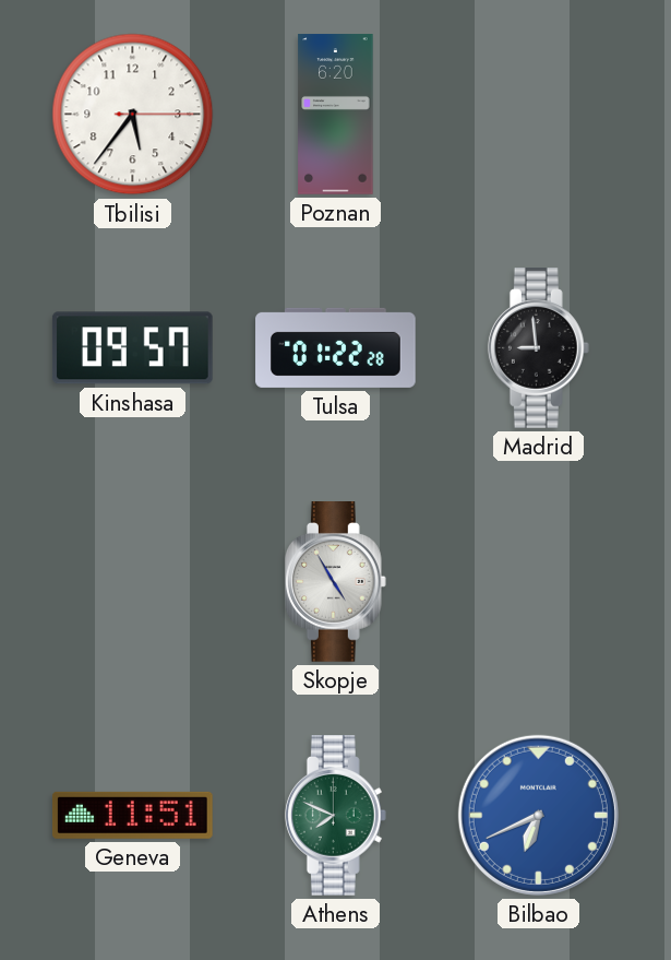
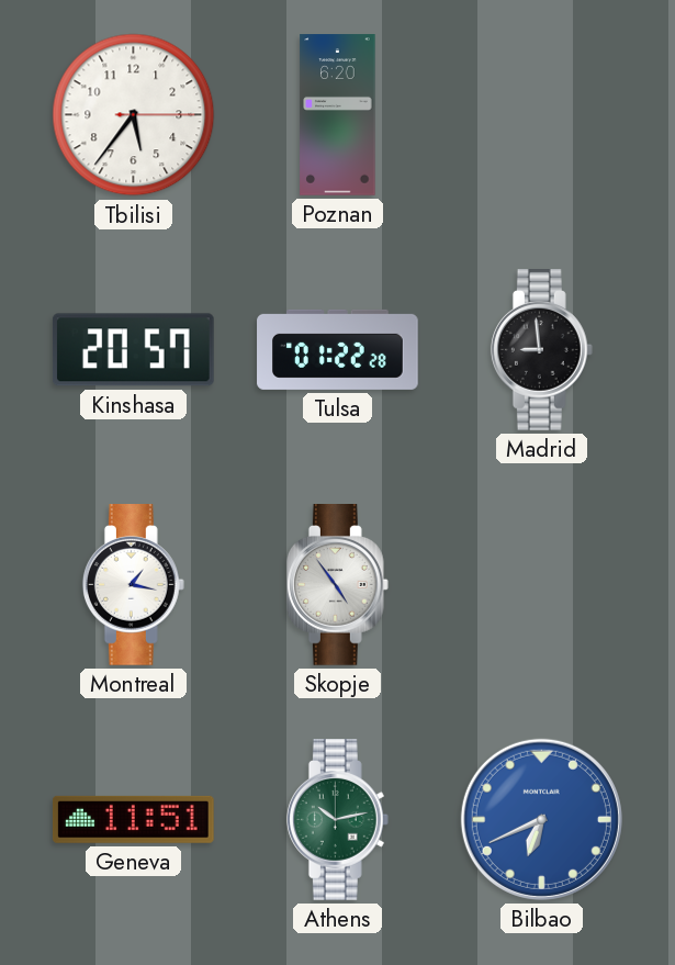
Kinshasa: 09:57 -> 20:57
Montreal: none -> 1:17
Skopje: 4:55 -> 4:54
Athens: 7:49 -> 10:13
